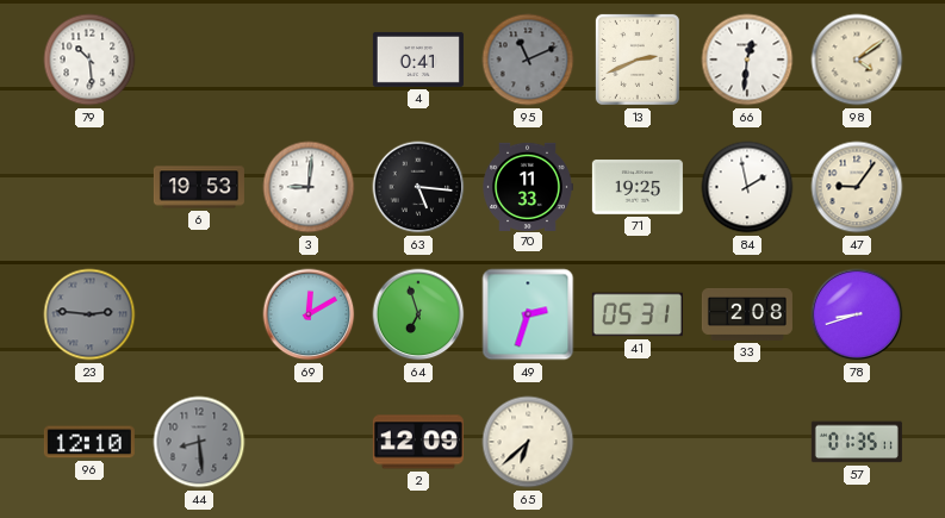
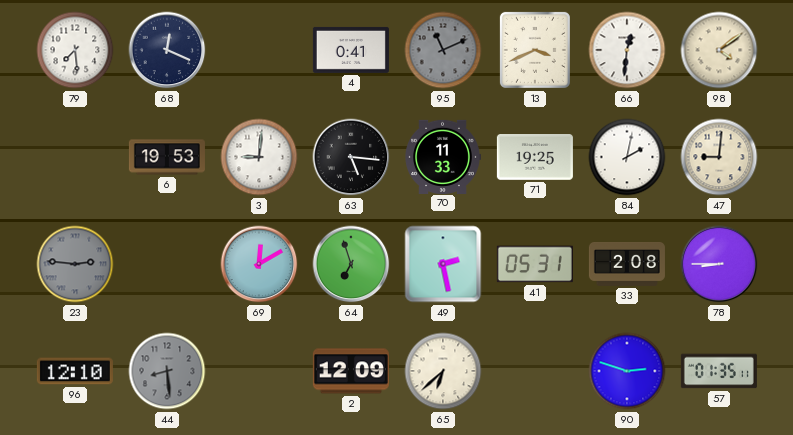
79: 10:29 -> 7:29
68: none -> 12:19
13: 2:41 -> 3:41
84: 1:58 -> 2:02
47: 9:06 -> 9:01
49: 2:33 -> 2:28
78: 8:42 -> 8:45
90: none -> 2:48
